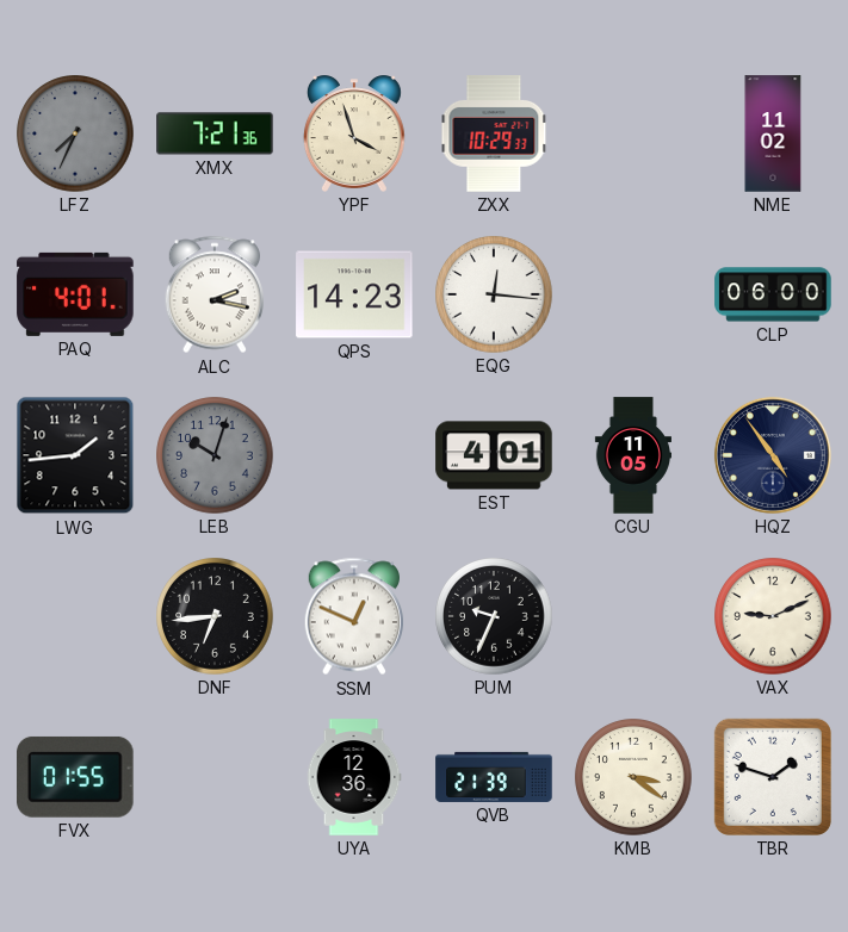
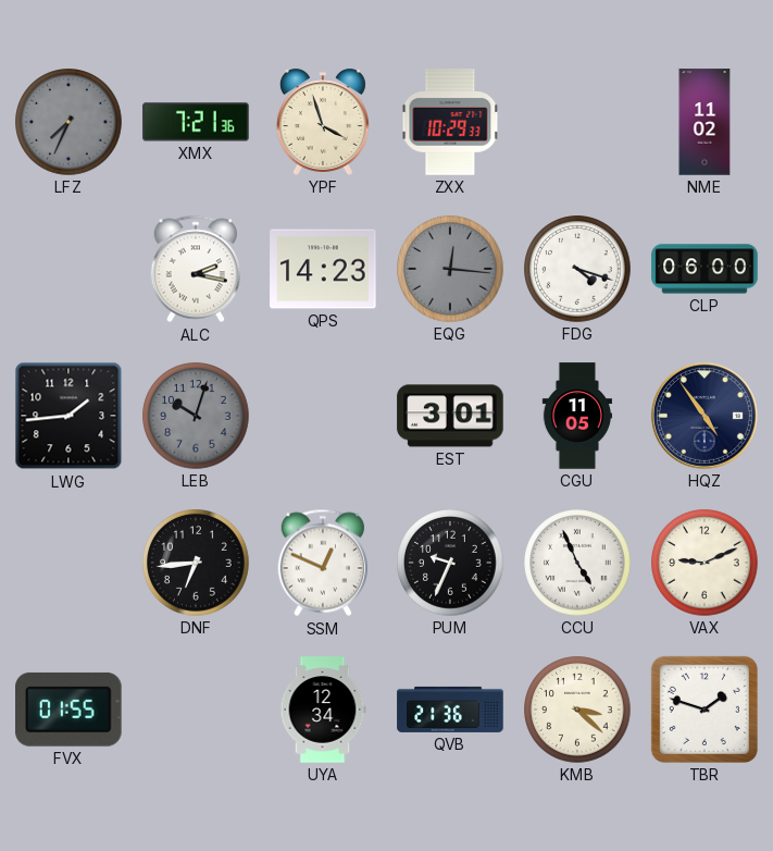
PAQ: 4:01 -> none
EQG dial: white -> grey
FDG: none -> 4:18
EST: 4:01 -> 3:01
CCU: none -> 4:56
UYA: 12:36 -> 12:34
QVB: 21:39 -> 21:36
KMB: 3:21 -> 3:22
